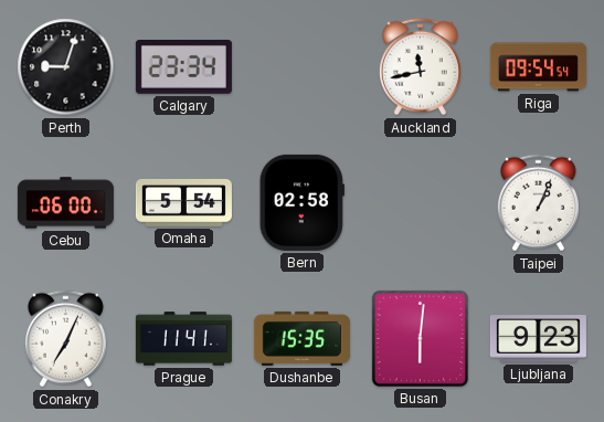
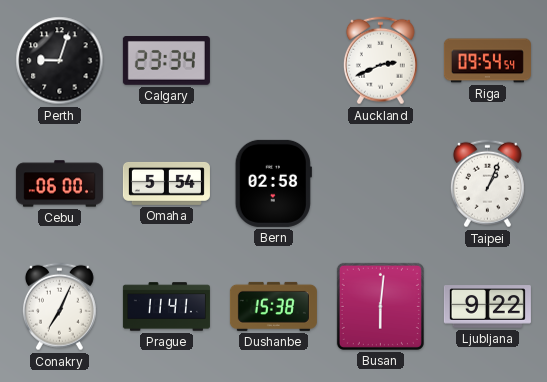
Auckland: 11:43 -> 2:41
Dushanbe: 15:35 -> 15:38
Ljubljana: 9:23 -> 9:22
